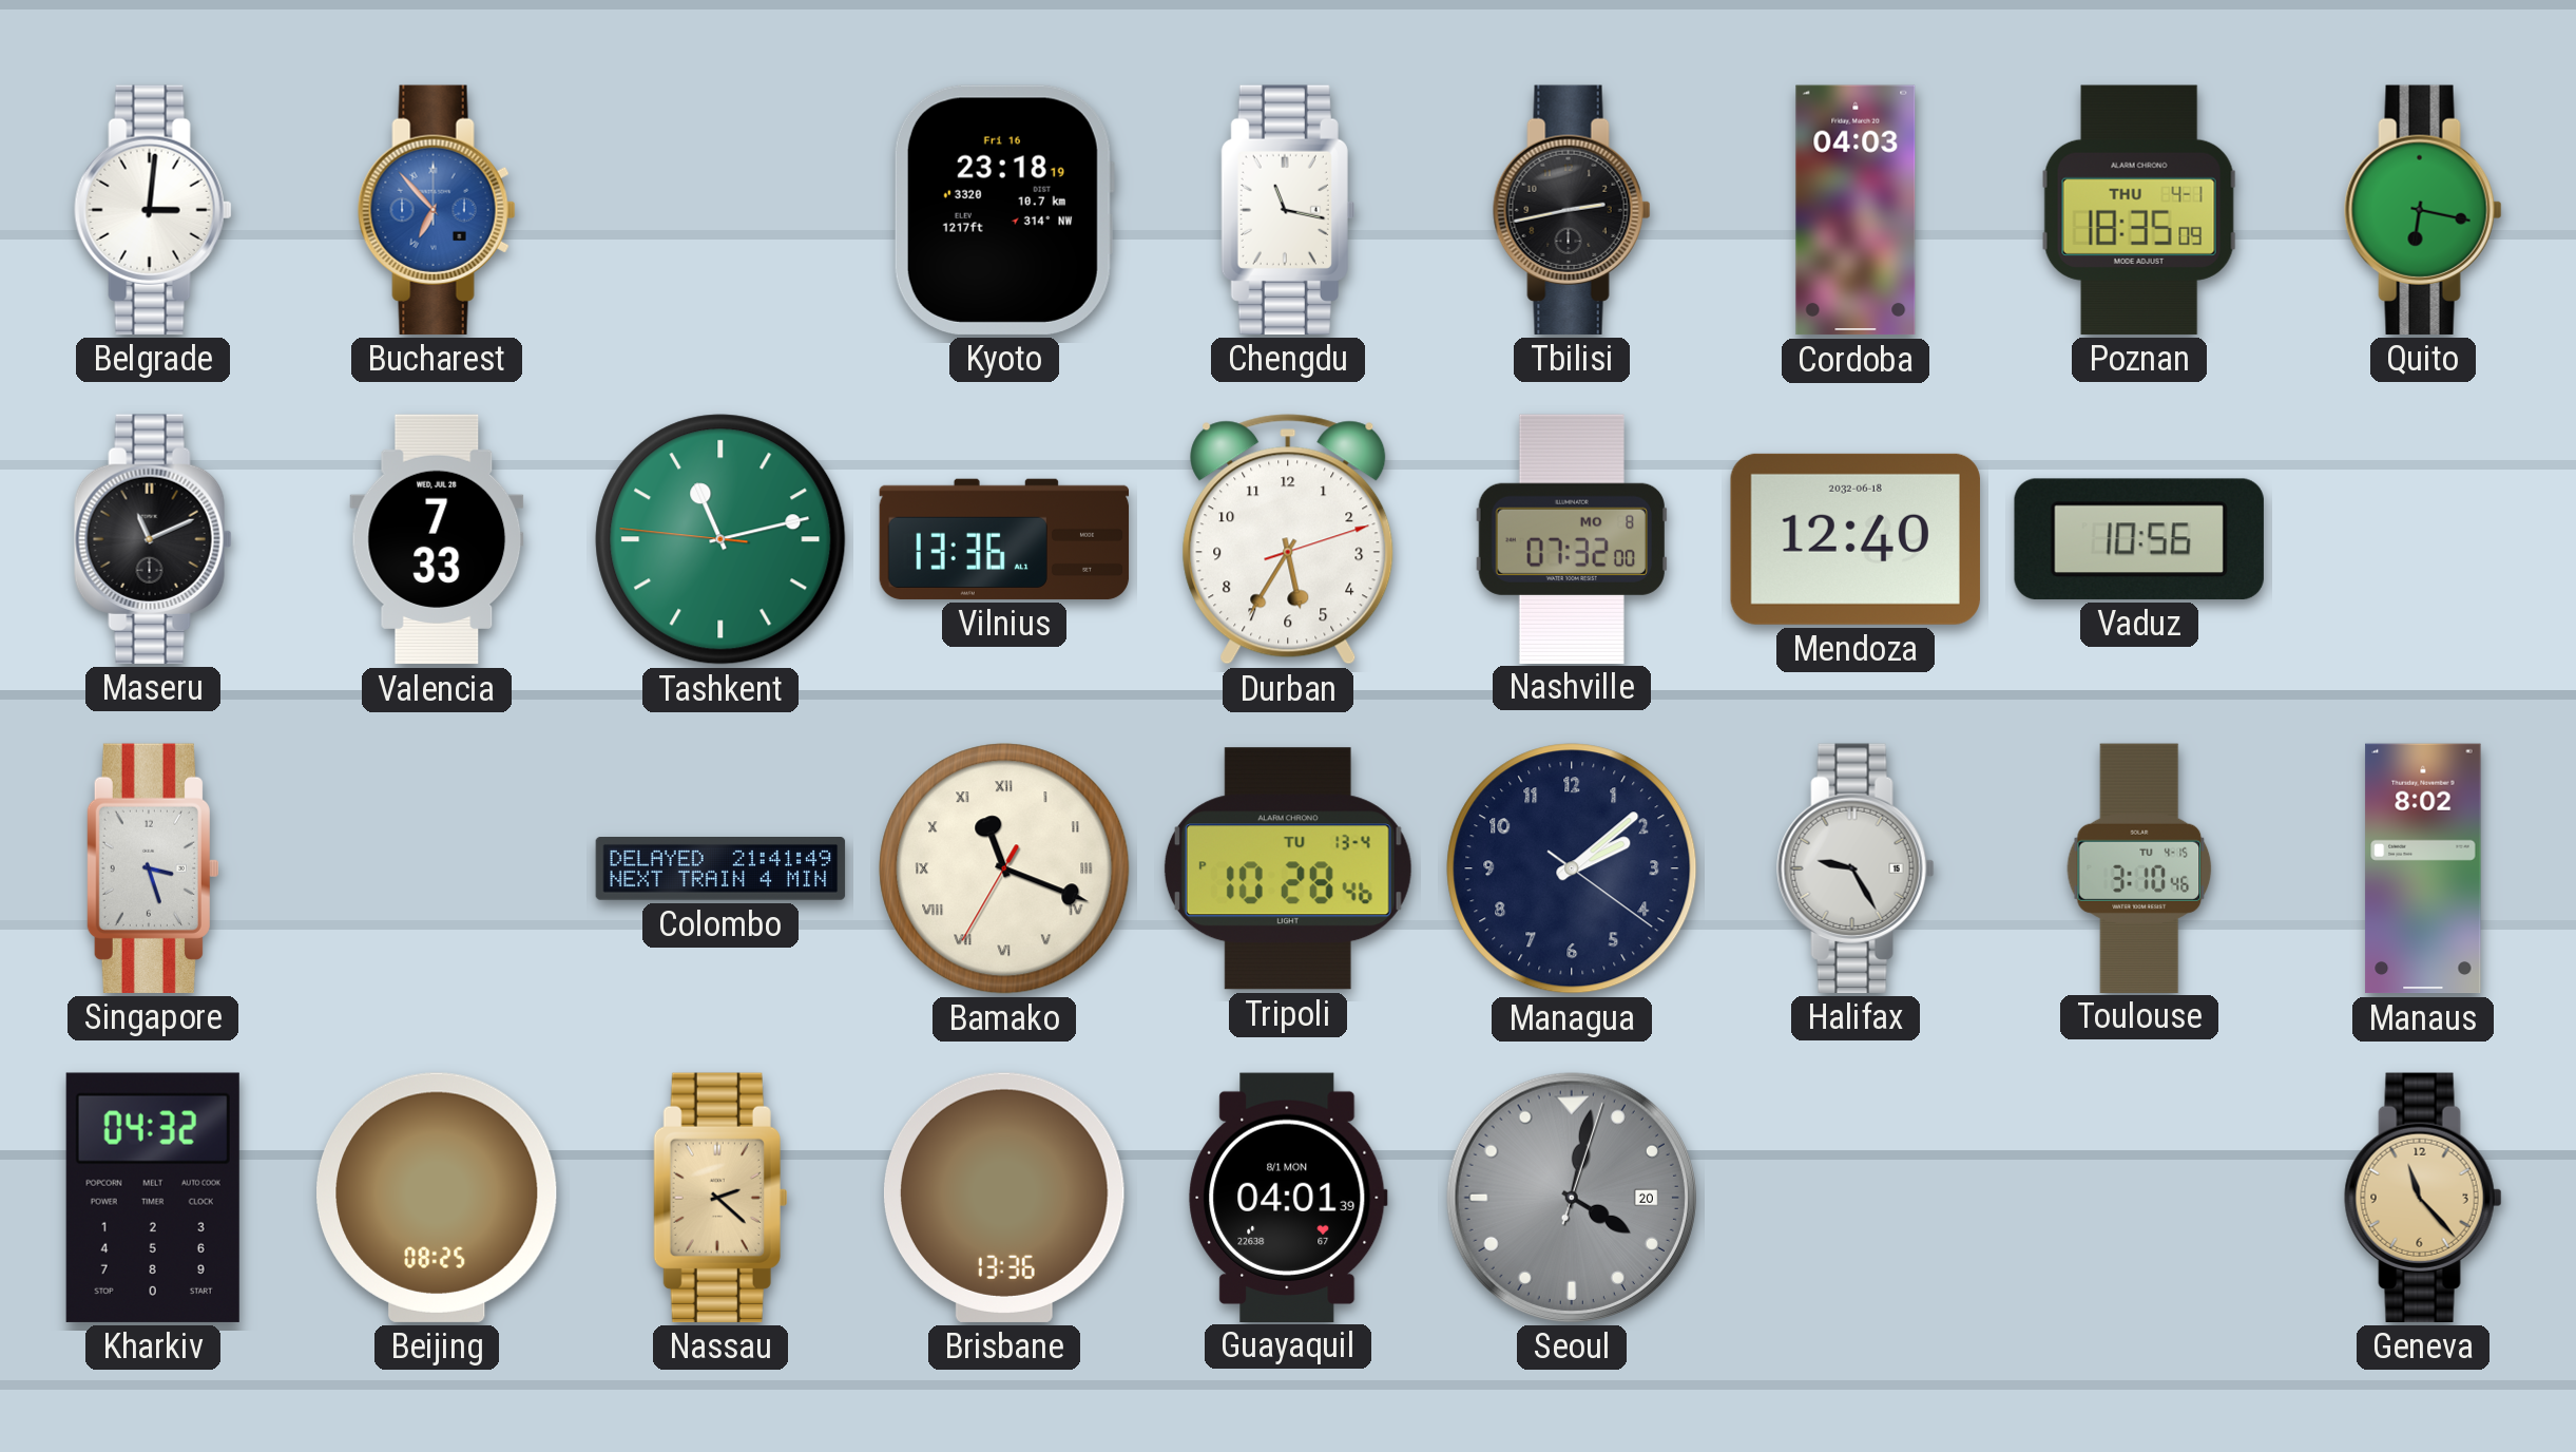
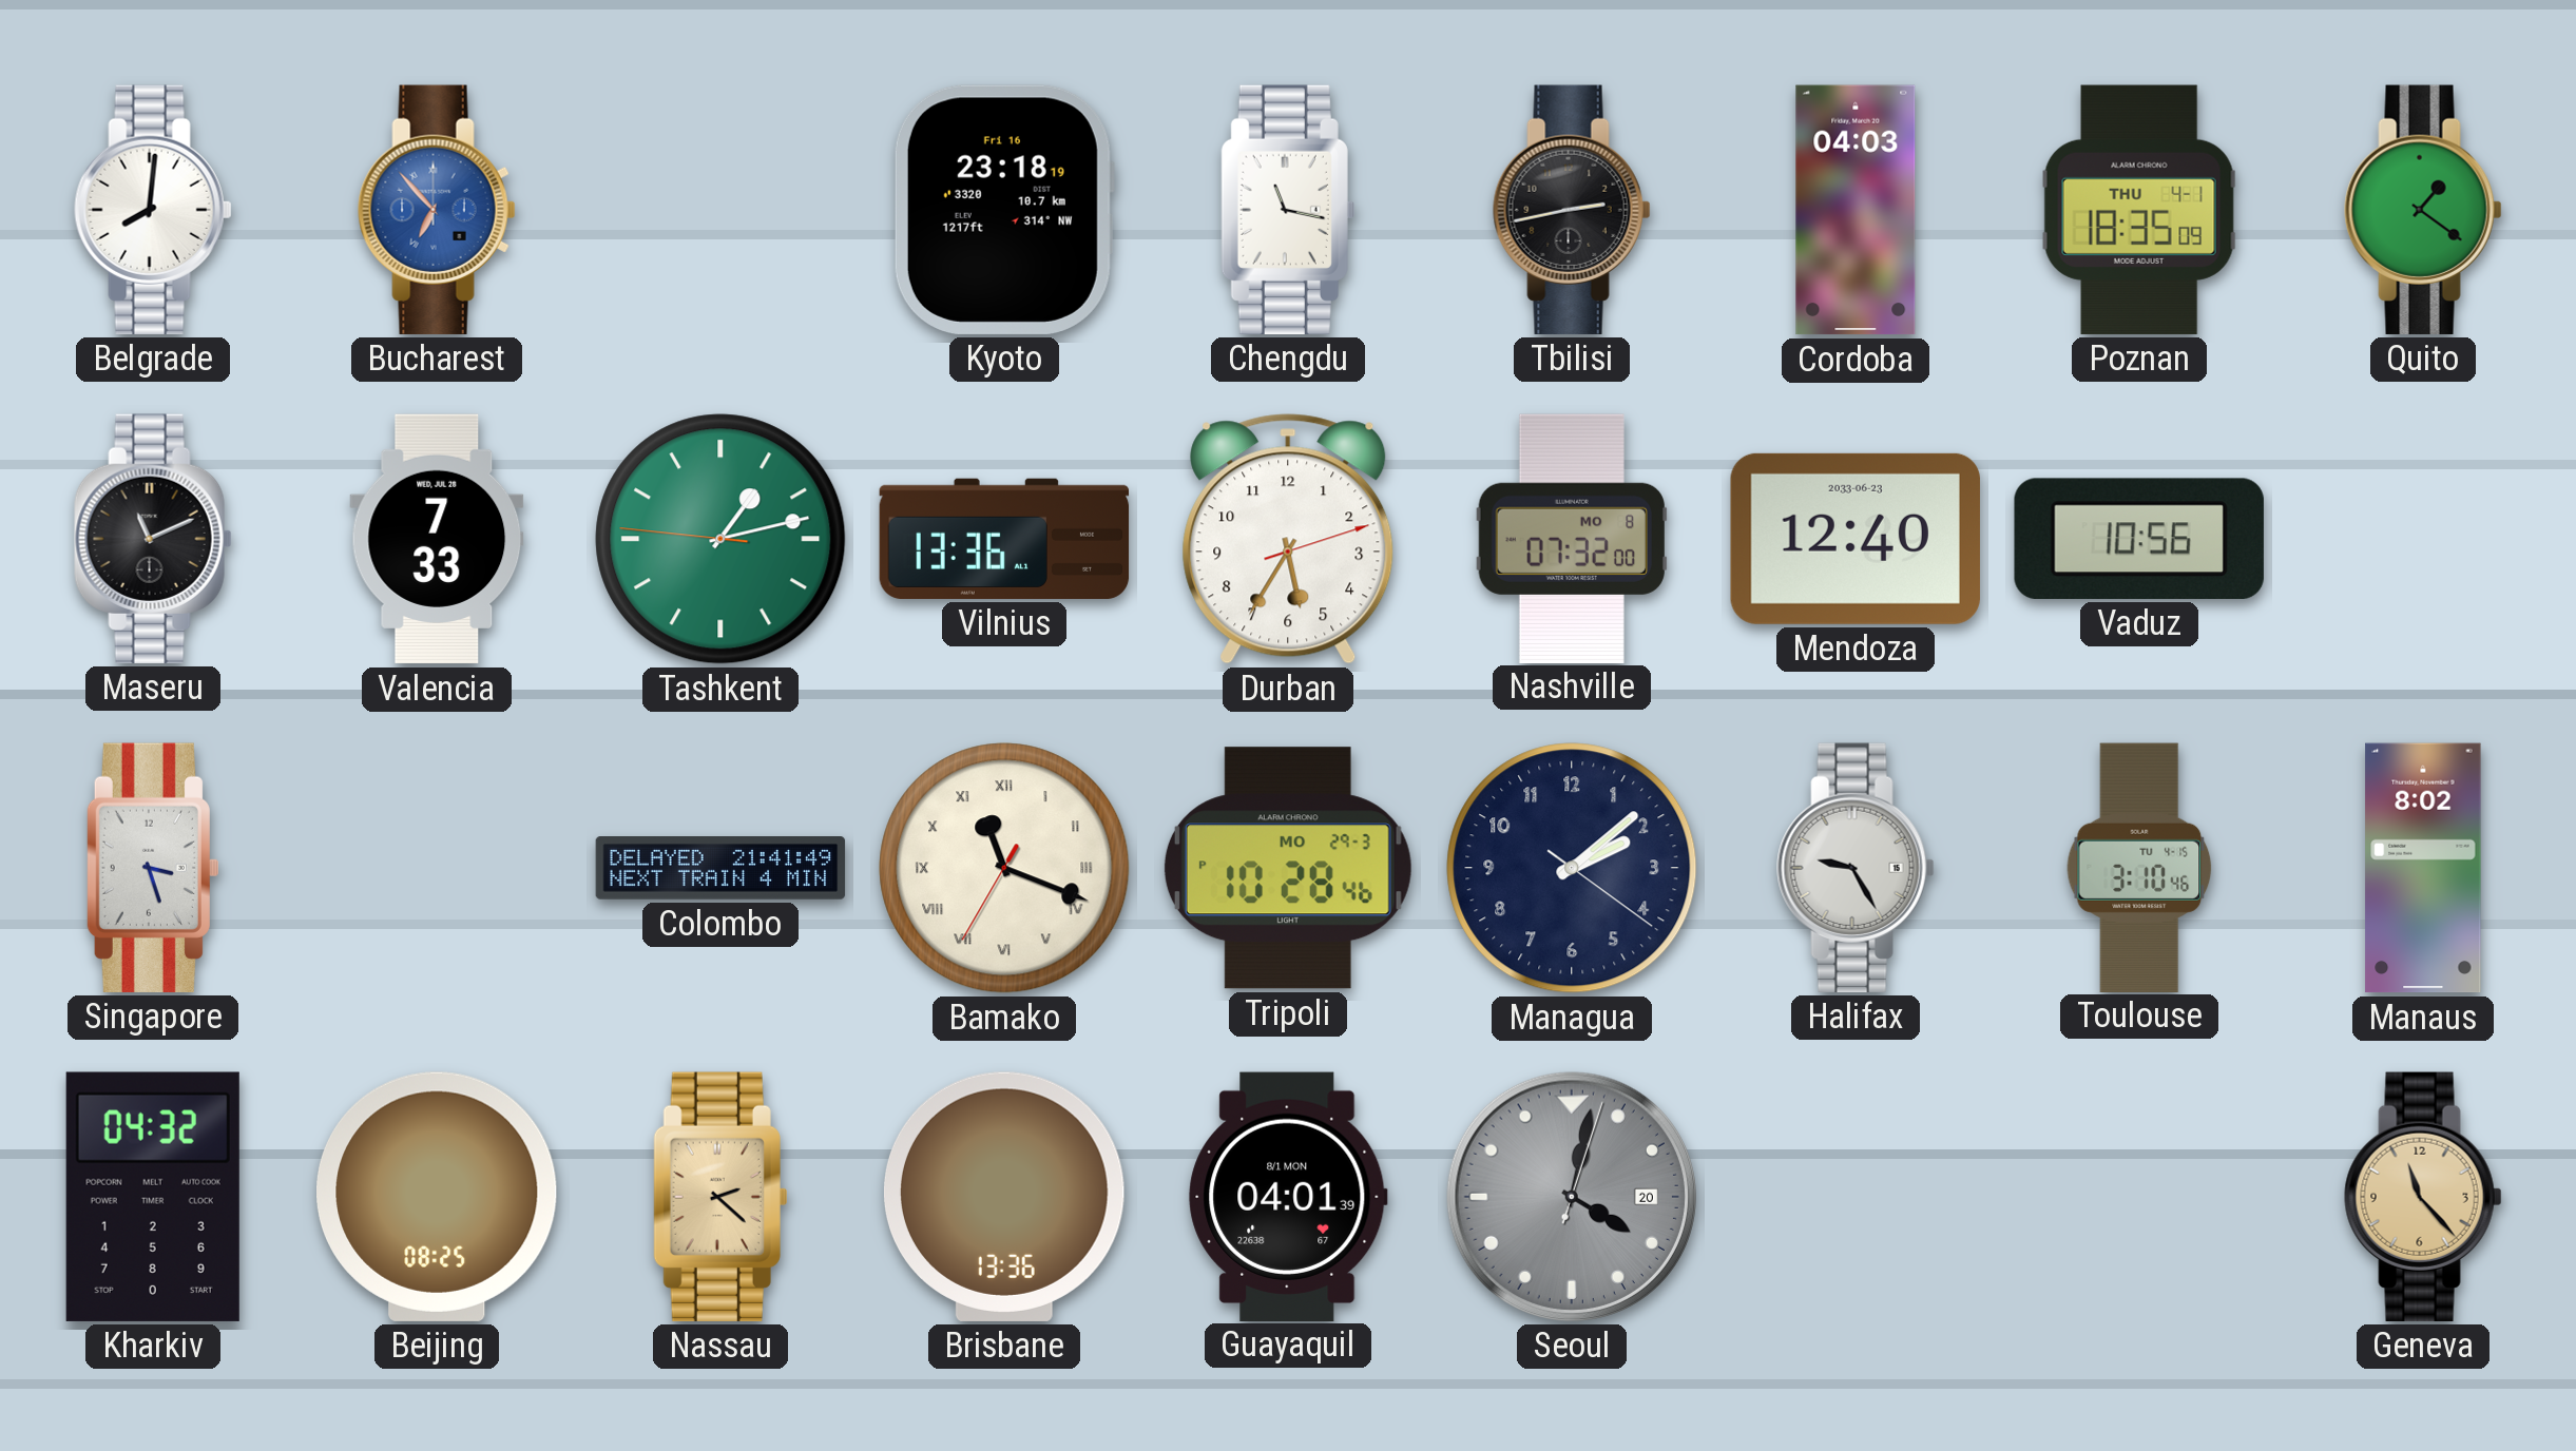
Belgrade: 3:01 -> 8:01
Quito: 6:17 -> 1:21
Tashkent: 11:12 -> 1:12
Mendoza date: 2032-06-18 -> 2033-06-23
Tripoli date: TU 13-4 -> MO 29-3
